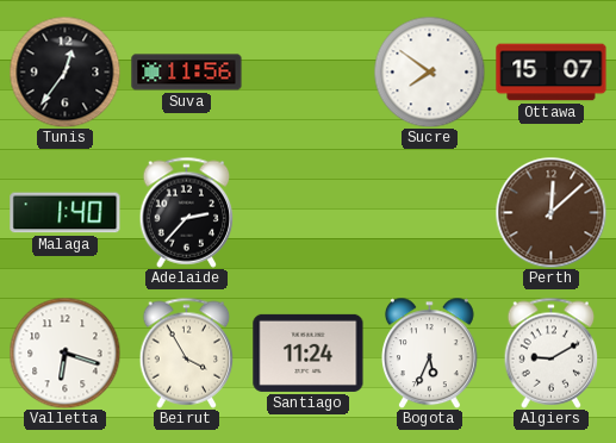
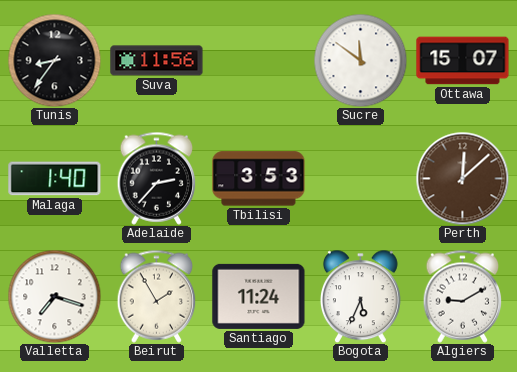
Tunis: 12:36 -> 8:36
Sucre: 7:51 -> 11:51
Tbilisi: none -> 3:53
Valletta: 6:18 -> 7:18
Beirut: 3:55 -> 1:55
